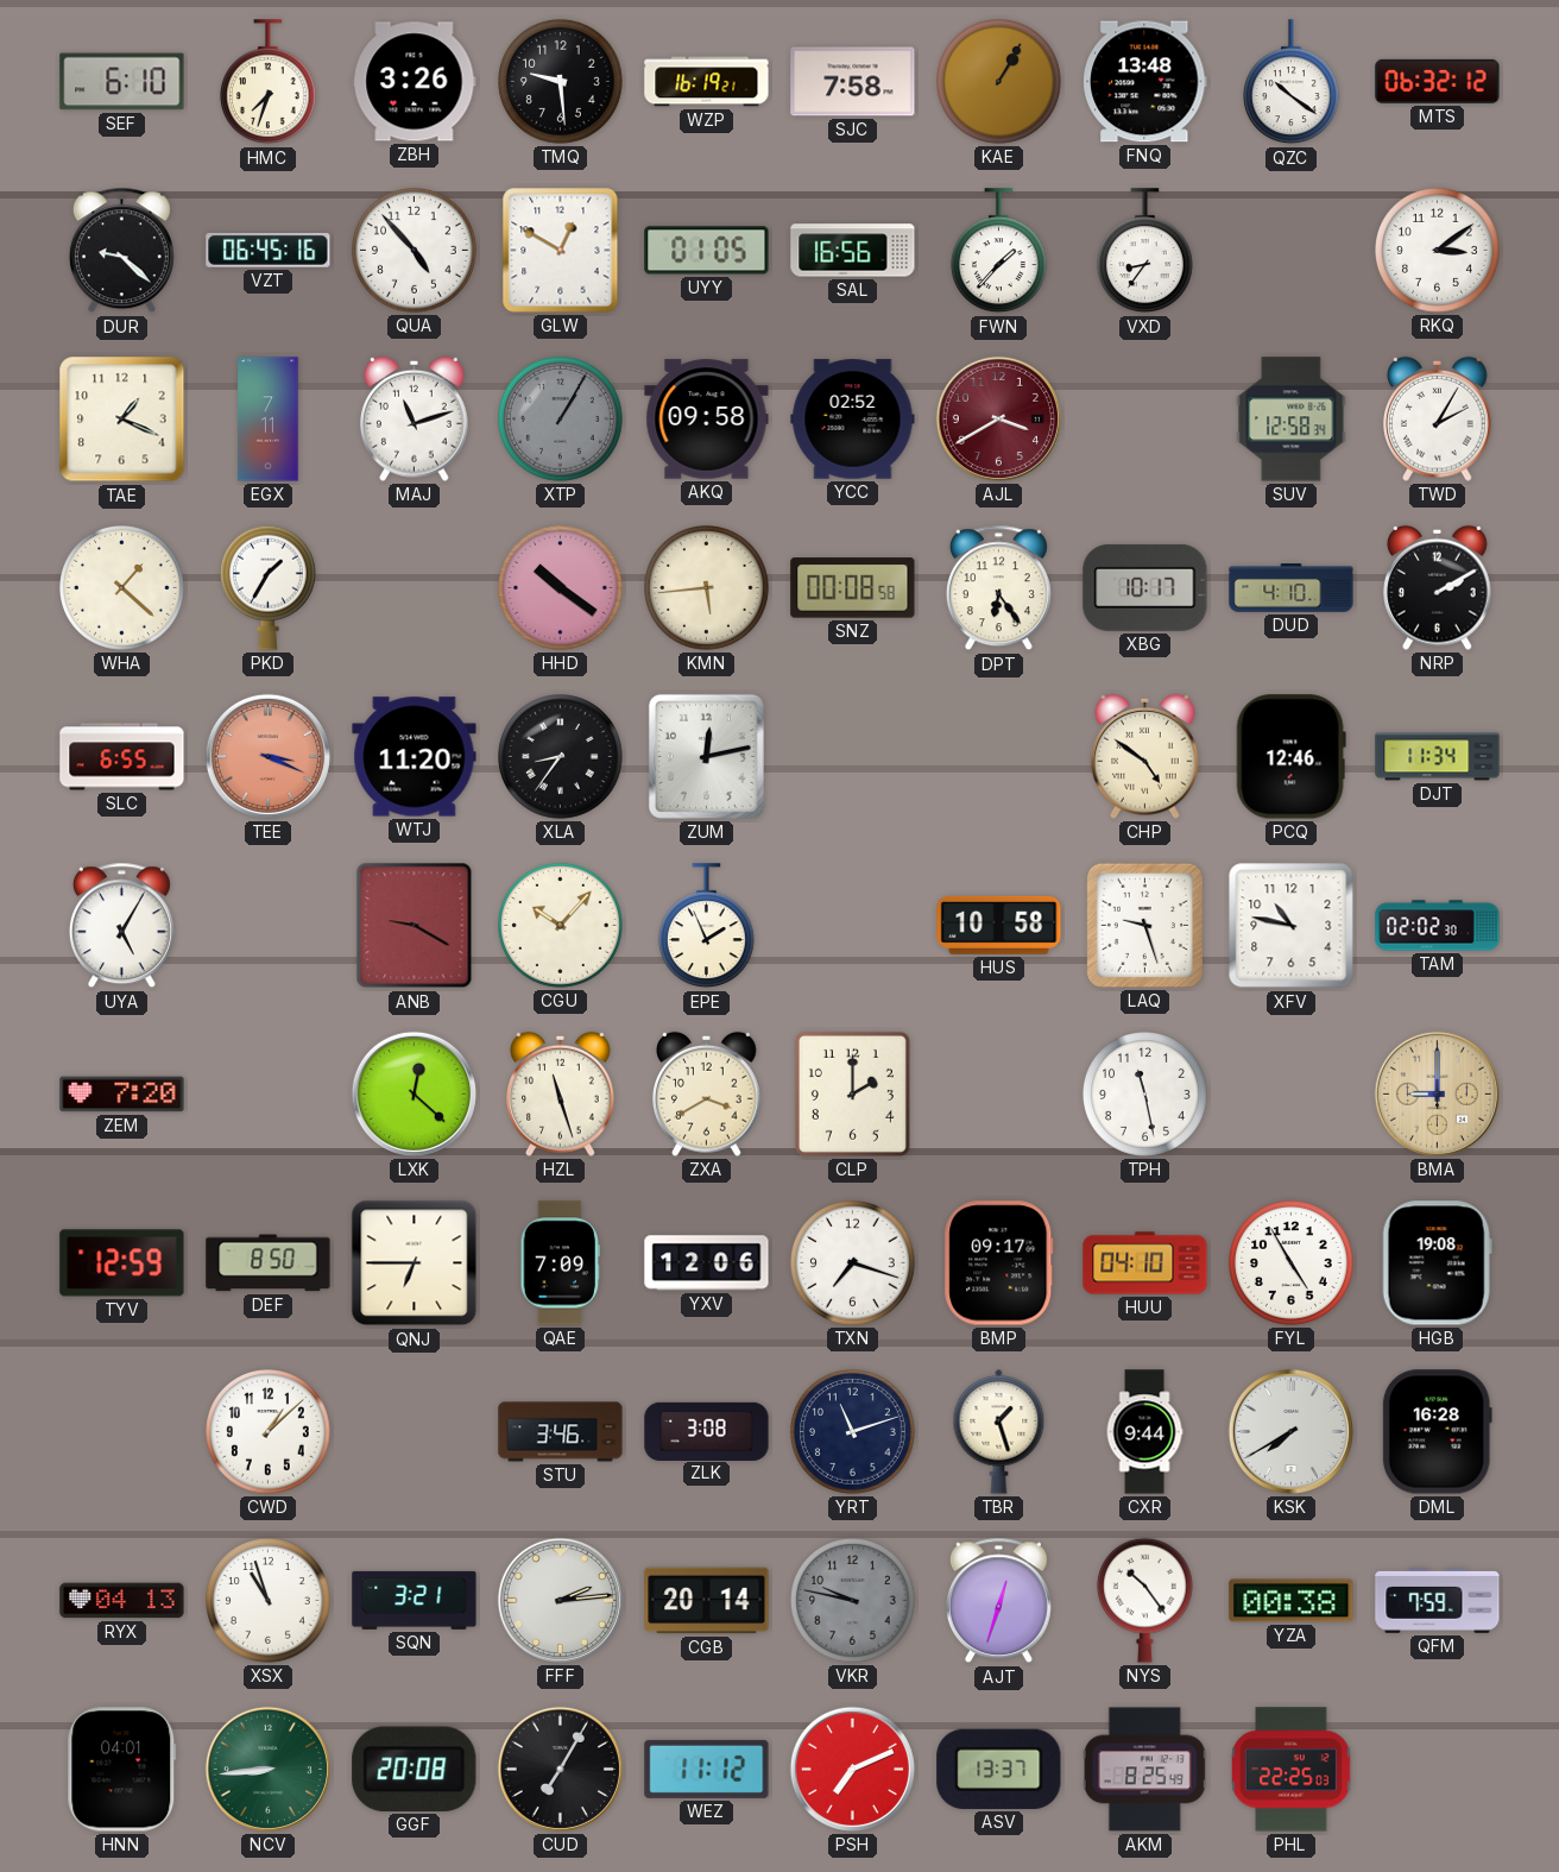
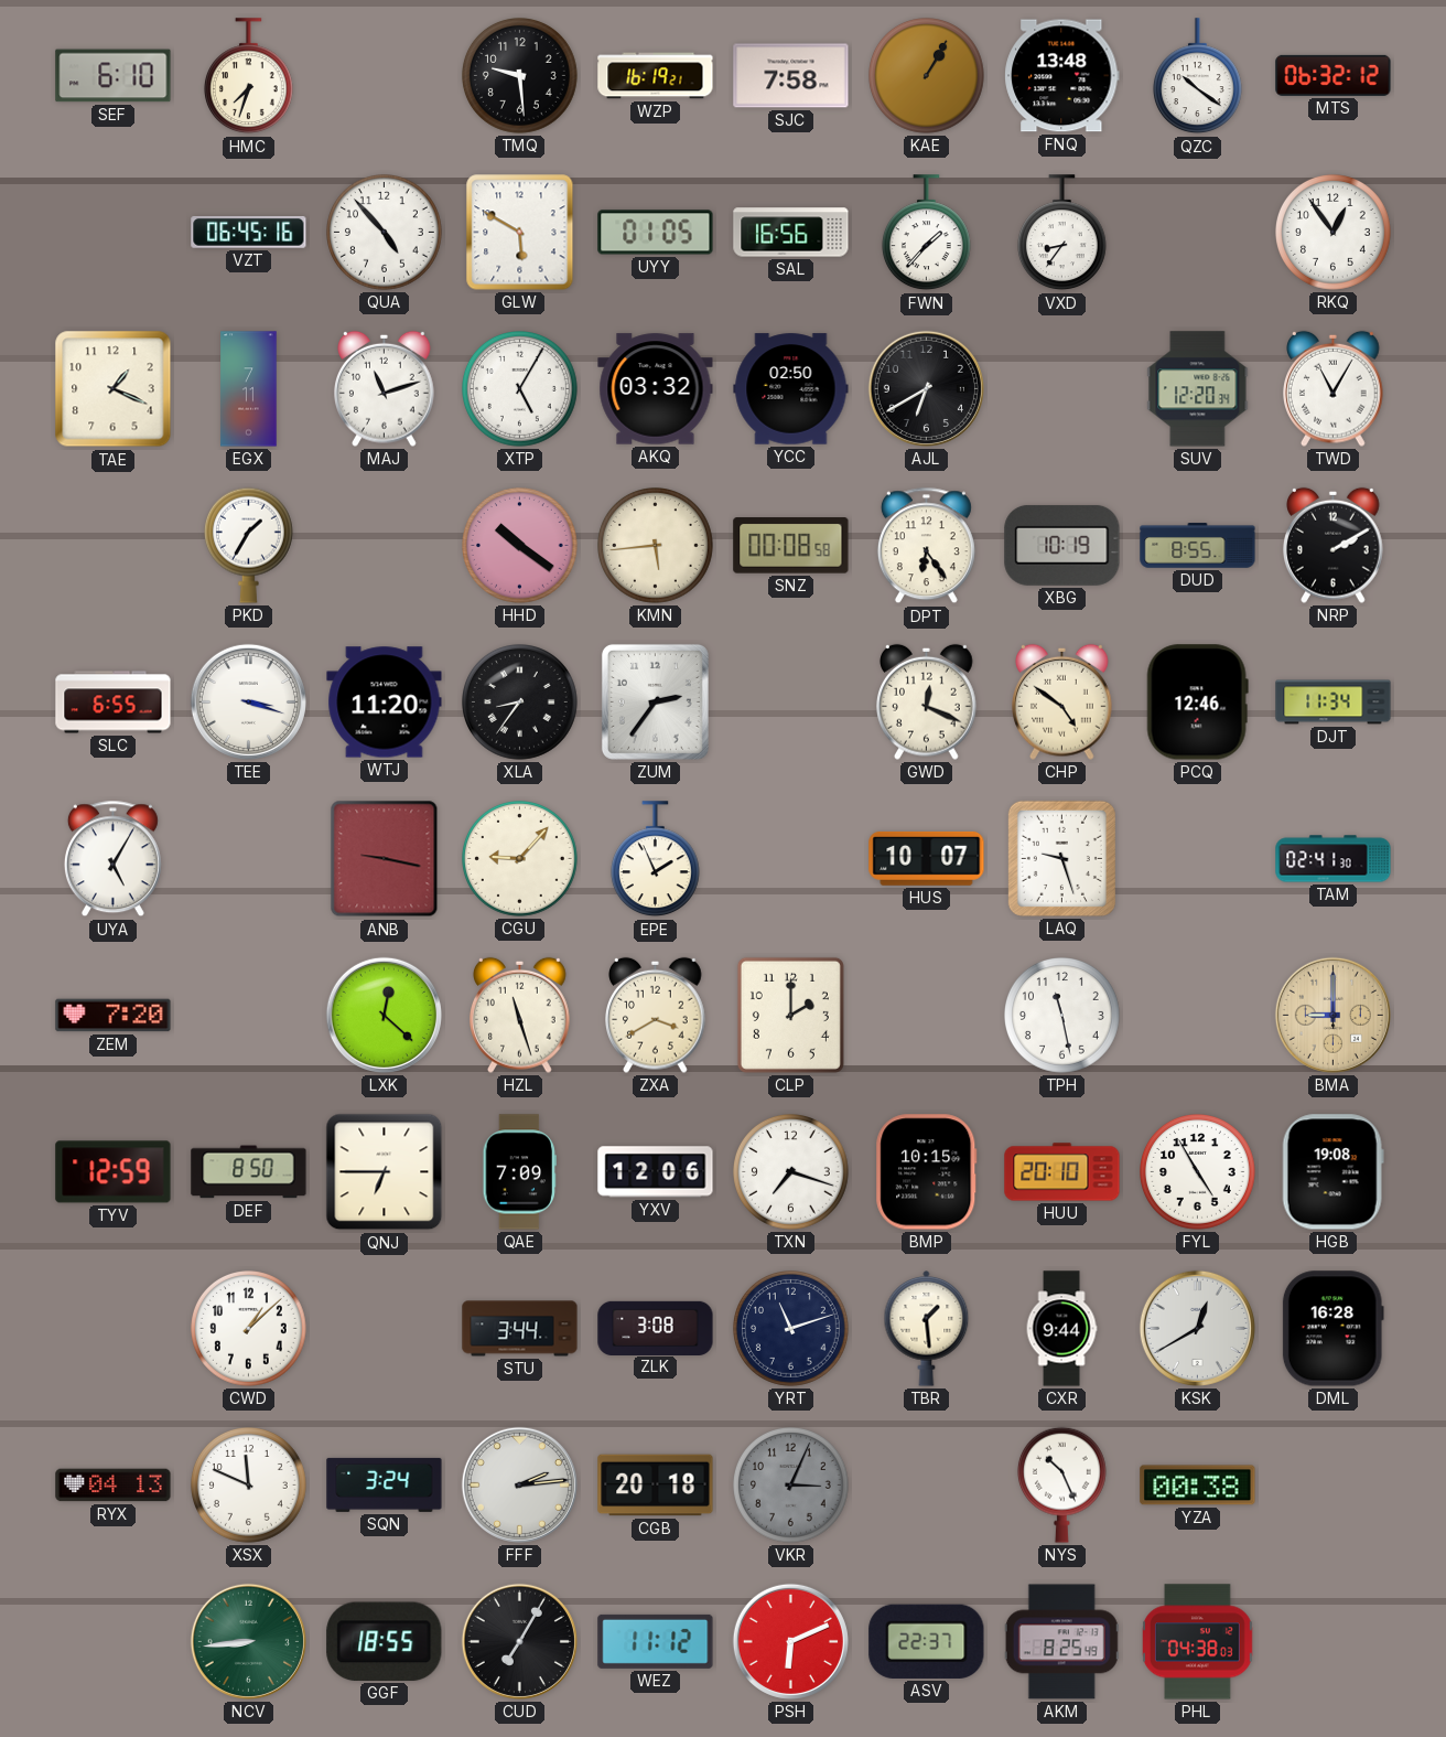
ZBH: 3:26 -> none
DUR: 9:22 -> none
GLW: 12:50 -> 5:50
RKQ: 3:09 -> 12:54
XTP: 1:05 -> 5:05
XTP dial: grey -> white
AKQ: 09:58 -> 03:32
YCC: 02:52 -> 02:50
AJL: 3:40 -> 6:40
AJL dial: burgundy -> black
SUV: 12:58 -> 12:20
TWD: 2:05 -> 11:05
WHA: 1:22 -> none
XBG: 10:17 -> 10:19
DUD: 4:10 -> 8:55
TEE: 3:19 -> 3:18
TEE dial: salmon -> white
ZUM: 12:13 -> 2:36
GWD: none -> 12:19
ANB: 9:20 -> 9:17
CGU: 10:07 -> 9:07
HUS: 10:58 -> 10:07
XFV: 10:47 -> none
TAM: 02:02 -> 02:41
BMP: 09:17 -> 10:15
HUU: 04:10 -> 20:10
STU: 3:46 -> 3:44
TBR: 1:27 -> 1:29
KSK: 7:40 -> 12:40
XSX: 10:57 -> 11:49
SQN: 3:21 -> 3:24
CGB: 20:14 -> 20:18
VKR: 9:47 -> 3:04
AJT: 12:33 -> none
NYS: 10:24 -> 10:26
QFM: 7:59 -> none
HNN: 04:01 -> none
GGF: 20:08 -> 18:55
PSH: 7:11 -> 6:11
ASV: 13:37 -> 22:37
PHL: 22:25 -> 04:38
